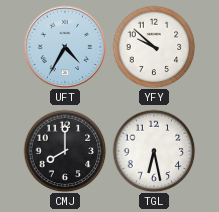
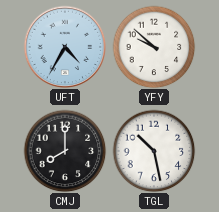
TGL: 6:28 -> 10:28
